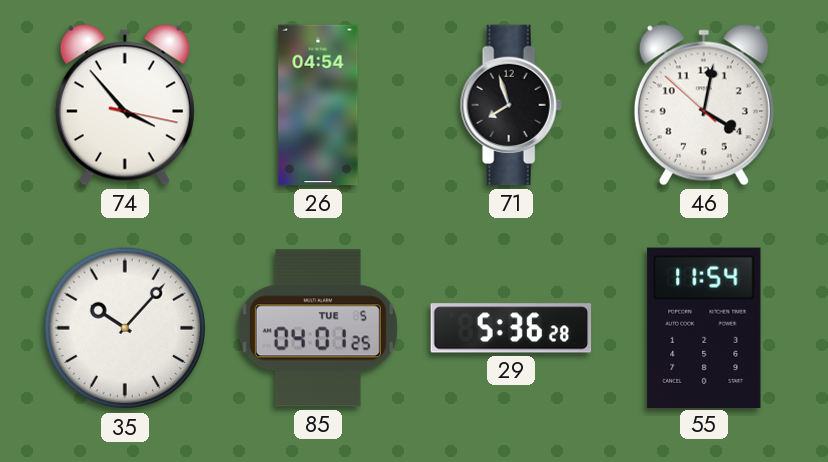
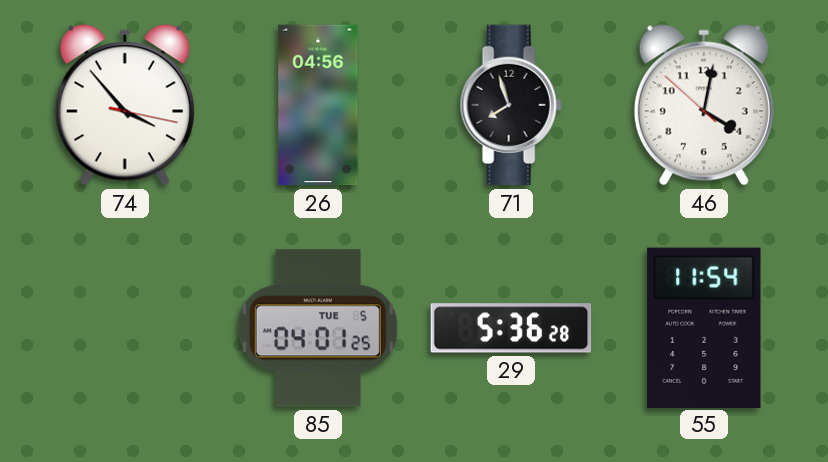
26: 04:54 -> 04:56
35: 10:07 -> none
